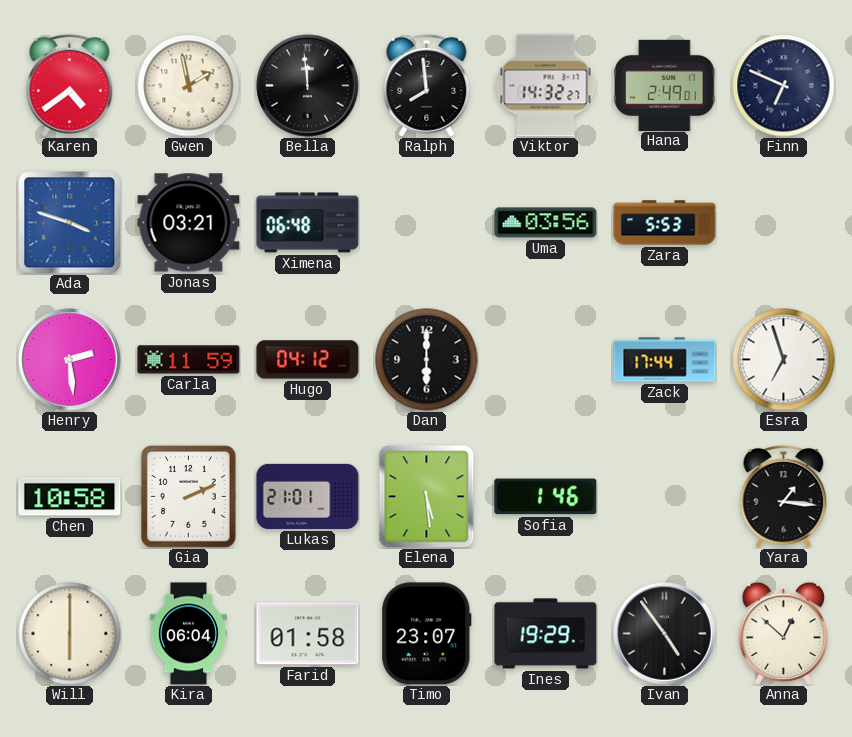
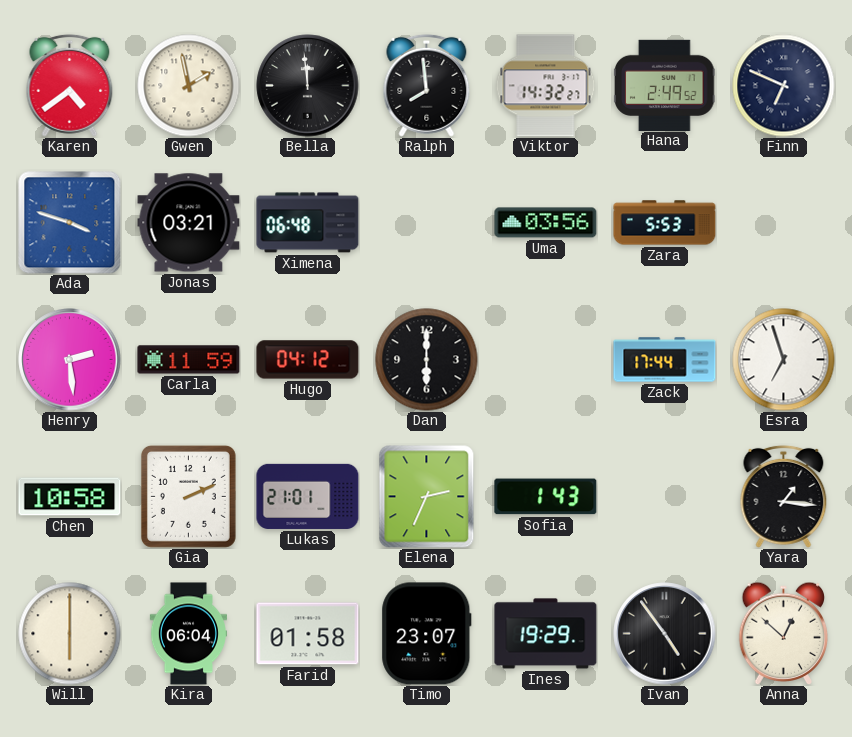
Hana: 2:49:01 -> 2:49:52
Elena: 5:29 -> 2:34
Sofia: 1:46 -> 1:43
